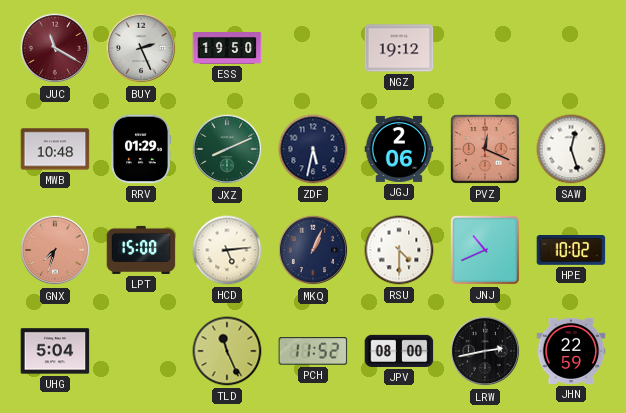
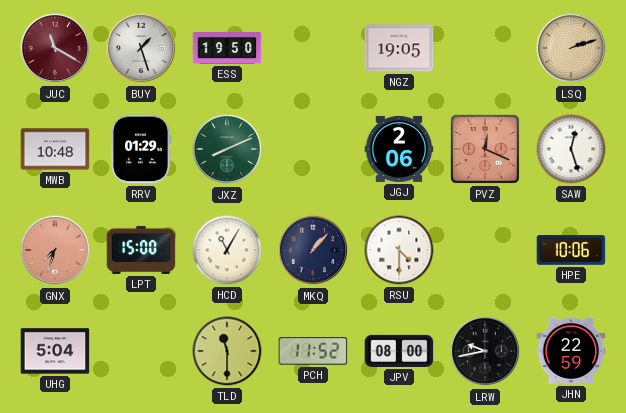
BUY: 2:26 -> 1:27
NGZ: 19:12 -> 19:05
LSQ: none -> 2:12
ZDF: 5:32 -> none
HCD: 5:14 -> 11:05
MKQ: 1:04 -> 1:07
JNJ: 10:41 -> none
HPE: 10:02 -> 10:06
TLD: 11:26 -> 11:30
LRW: 2:43 -> 9:43
